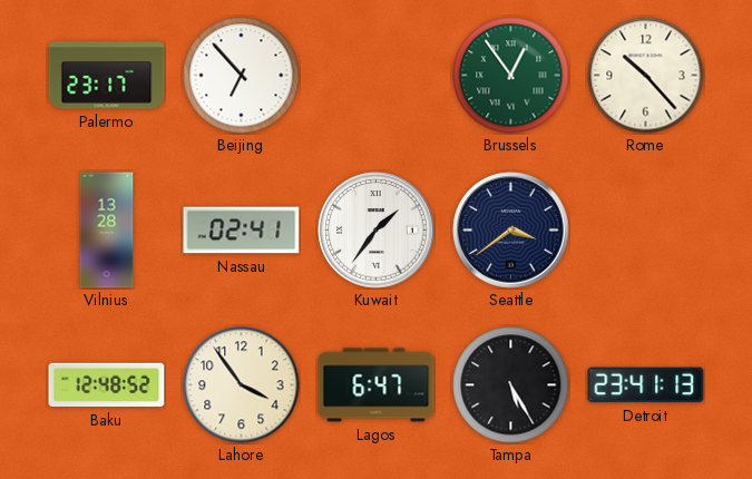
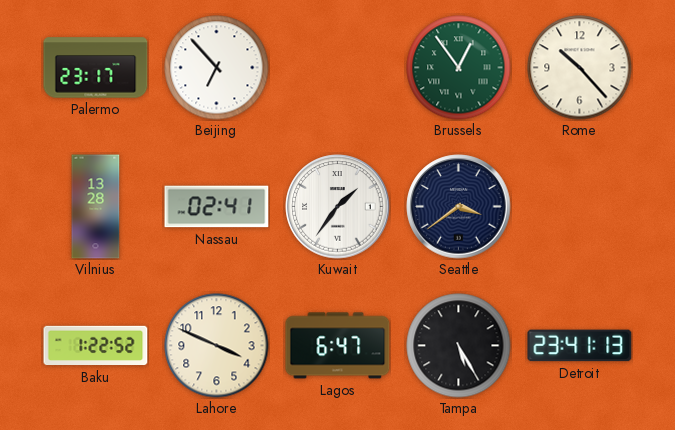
Baku: 12:48 -> 1:22
Lahore: 3:54 -> 3:49
